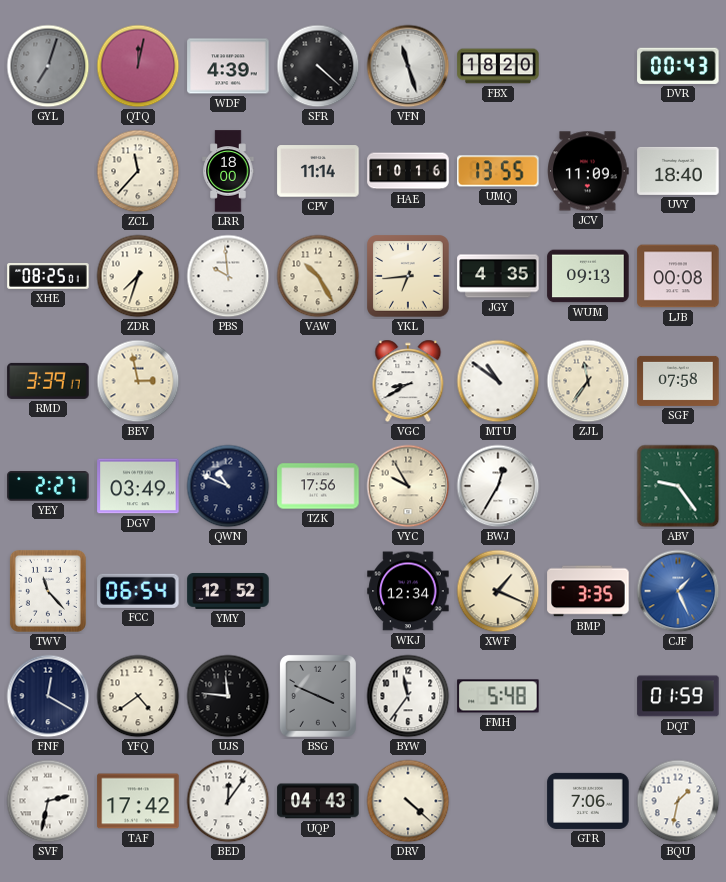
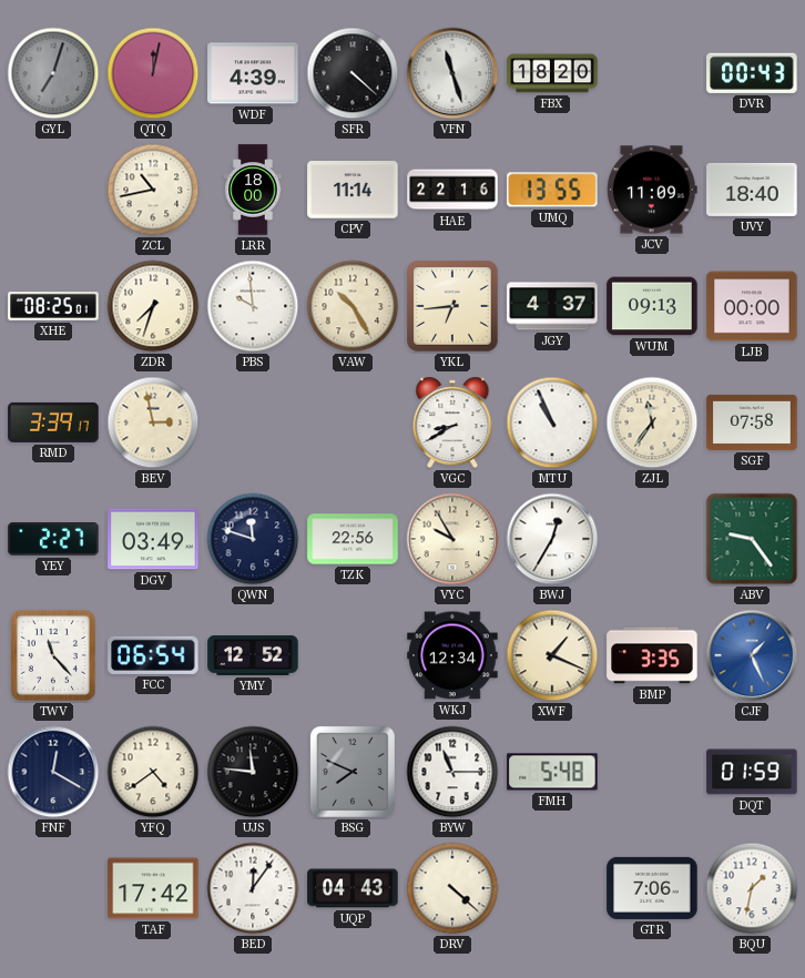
ZCL: 11:37 -> 10:43
HAE: 10:16 -> 22:16
JGY: 4:35 -> 4:37
LJB: 00:08 -> 00:00
MTU: 10:51 -> 10:56
QWN: 10:49 -> 11:48
TZK: 17:56 -> 22:56
BSG: 3:49 -> 7:49
BYW: 11:36 -> 11:15
SVF: 2:32 -> none
